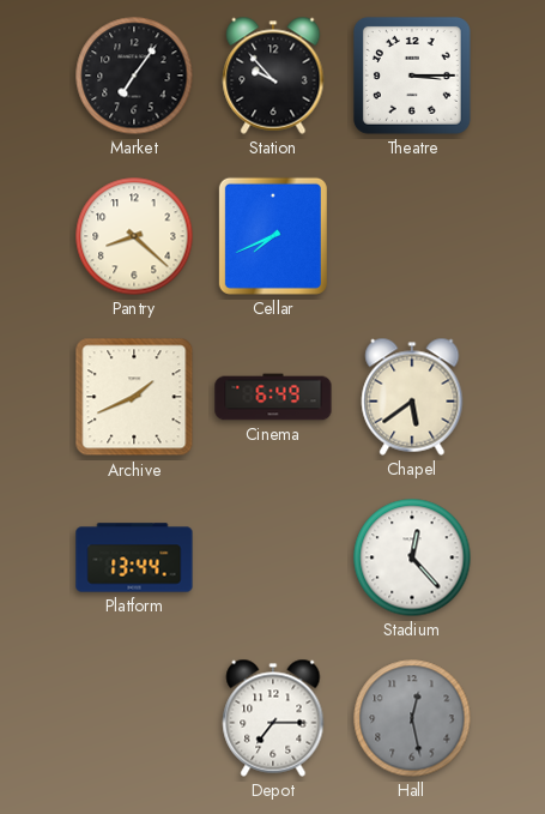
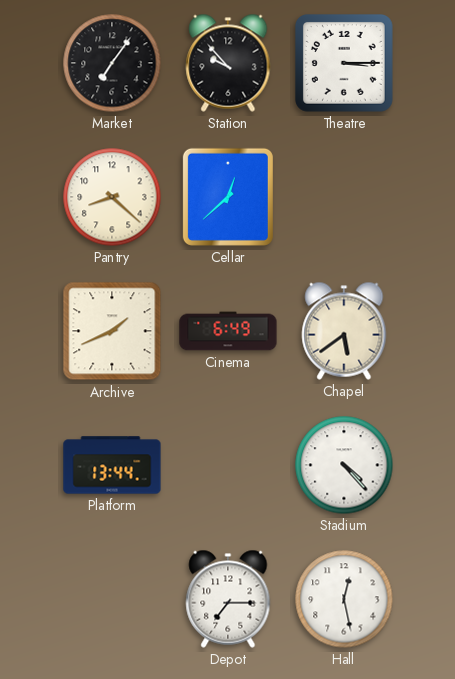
Cellar: 7:41 -> 12:38
Stadium: 12:23 -> 4:23
Hall dial: grey -> white
